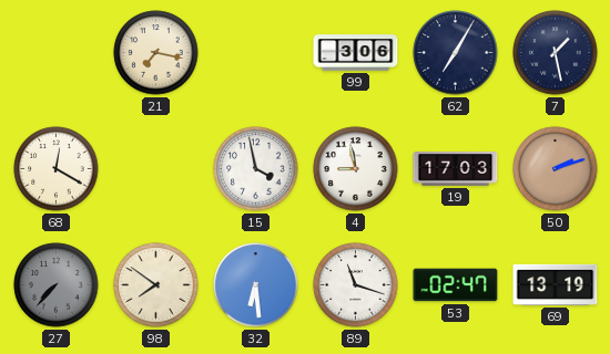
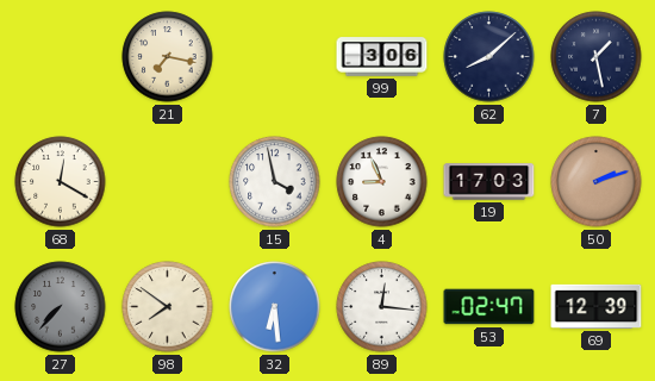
62: 7:05 -> 8:08
4: 8:58 -> 8:56
89: 11:18 -> 12:16
69: 13:19 -> 12:39
